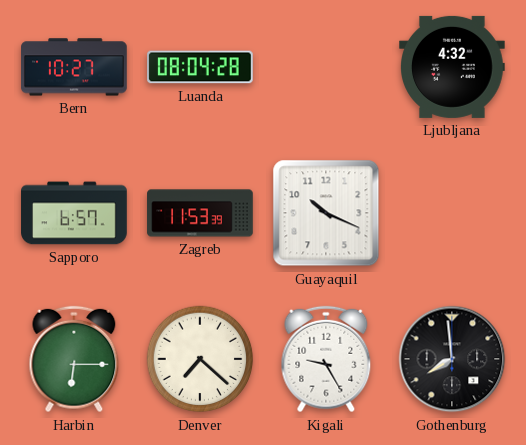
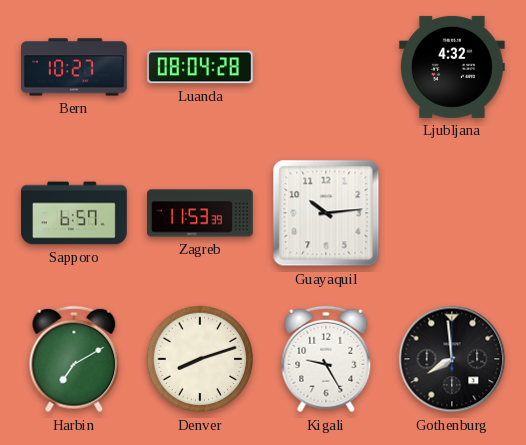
Guayaquil: 10:19 -> 10:14
Harbin: 6:15 -> 7:10
Denver: 7:22 -> 8:12
